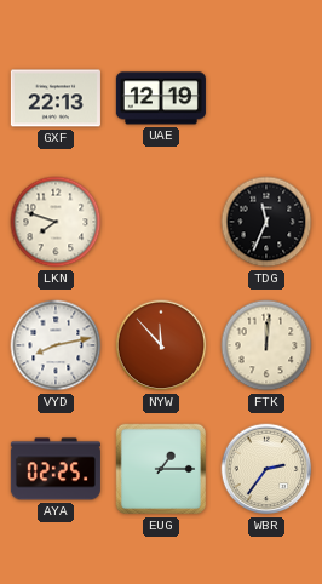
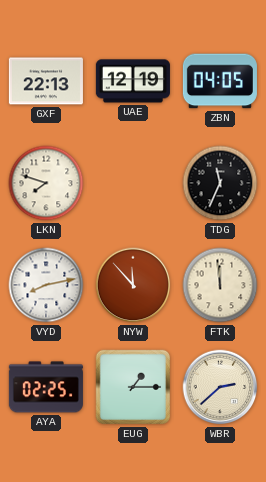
ZBN: none -> 04:05
FTK: 12:01 -> 11:59
WBR: 2:36 -> 2:38
